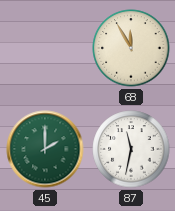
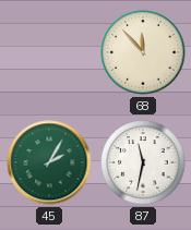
68: 11:55 -> 11:53
45: 2:00 -> 2:05
